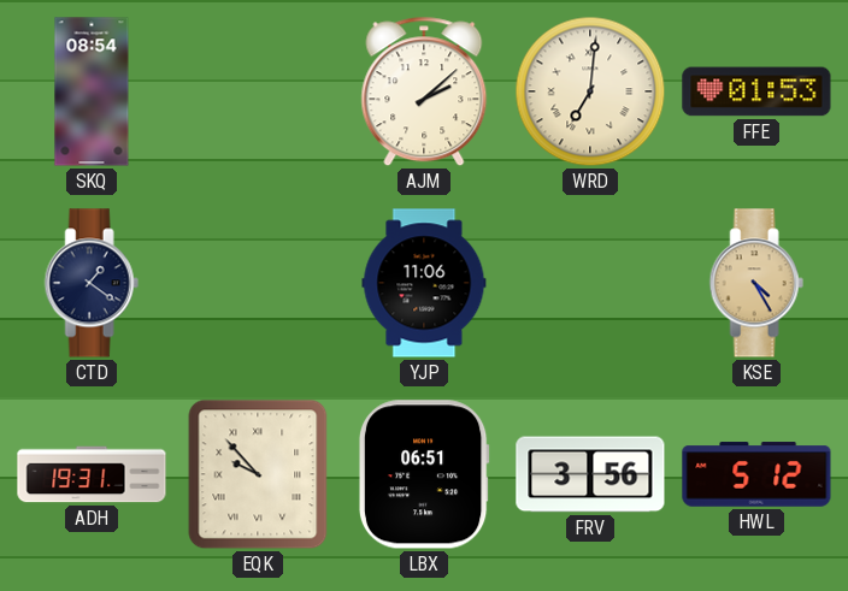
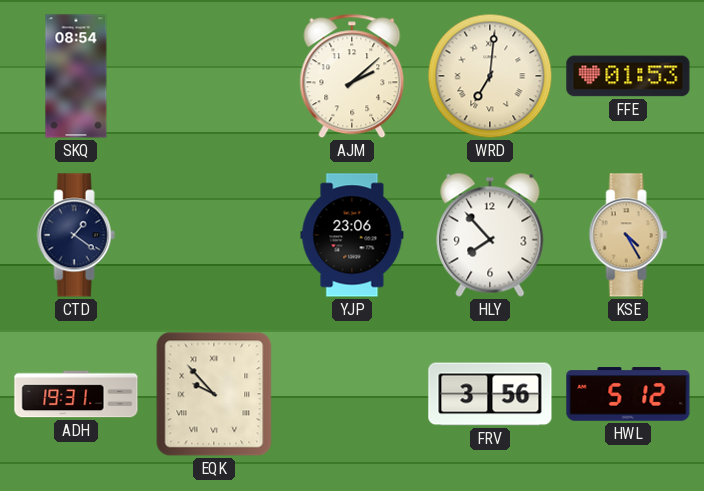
YJP: 11:06 -> 23:06
HLY: none -> 7:53
LBX: 06:51 -> none
